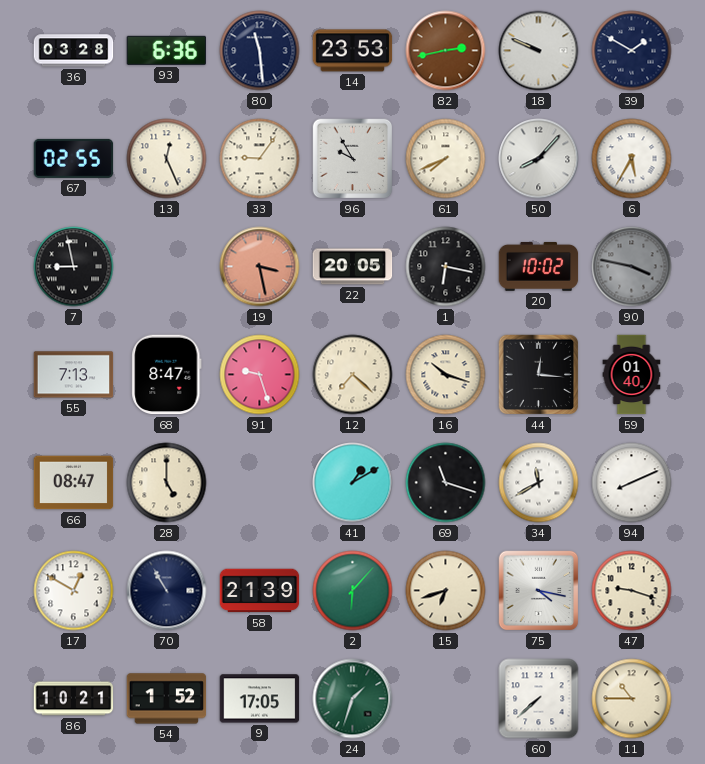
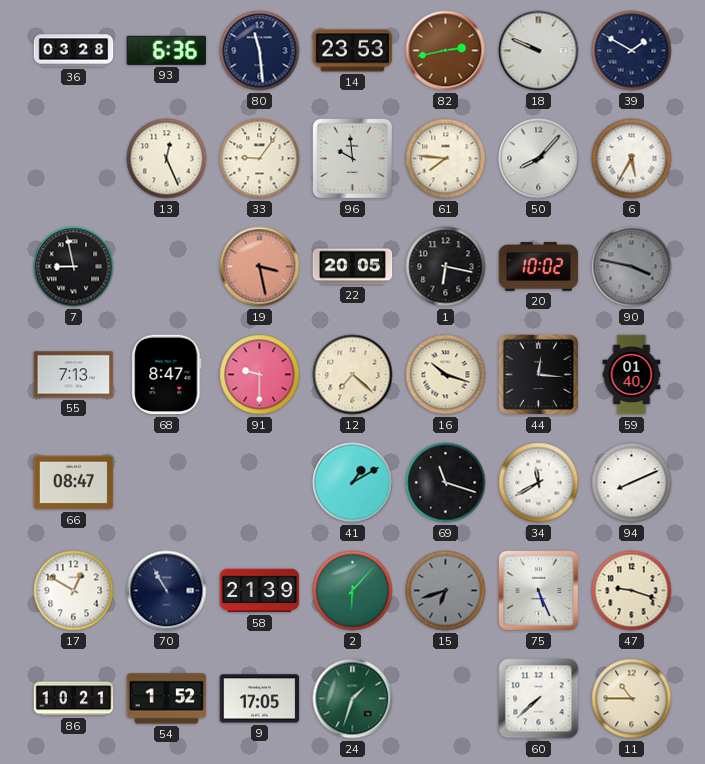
67: 02:55 -> none
96: 9:55 -> 9:59
61: 7:41 -> 7:46
91: 9:27 -> 9:30
28: 5:00 -> none
15 dial: cream -> grey
75: 4:17 -> 5:26
